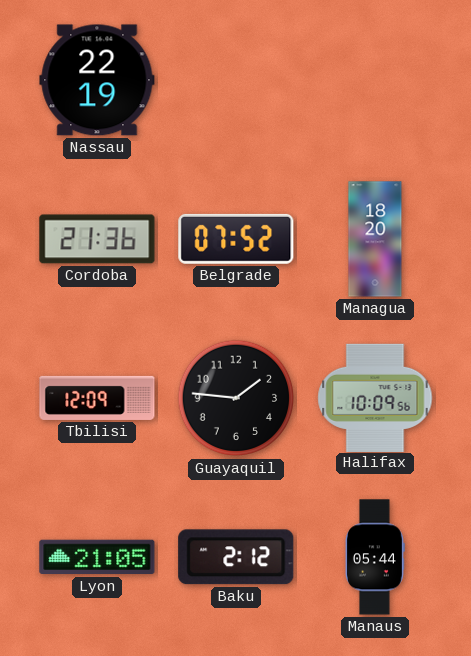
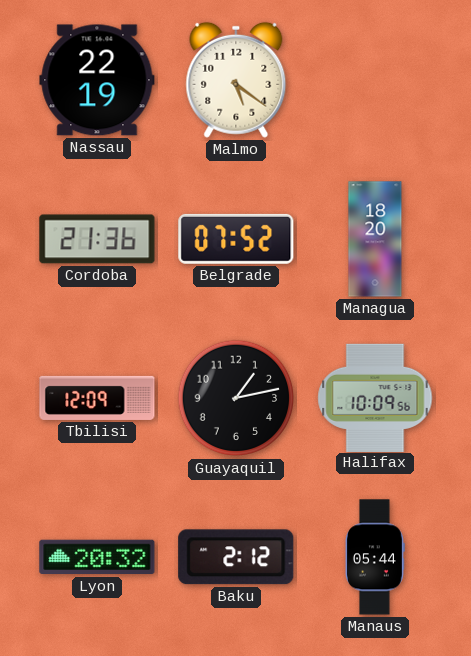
Malmo: none -> 5:21
Guayaquil: 1:46 -> 1:13
Lyon: 21:05 -> 20:32
